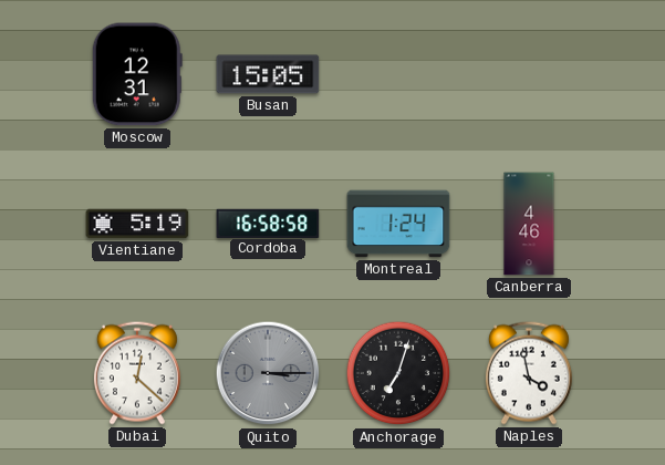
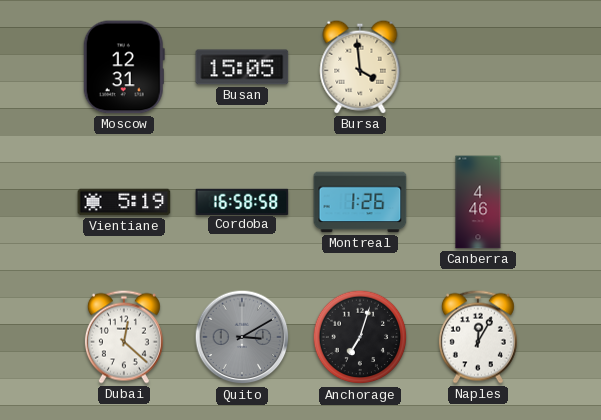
Bursa: none -> 3:59
Montreal: 1:24 -> 1:26
Quito: 3:15 -> 3:10
Naples: 3:58 -> 12:05
